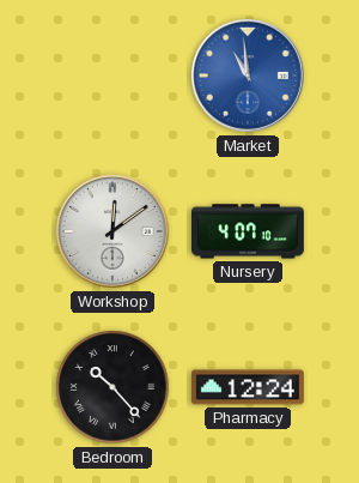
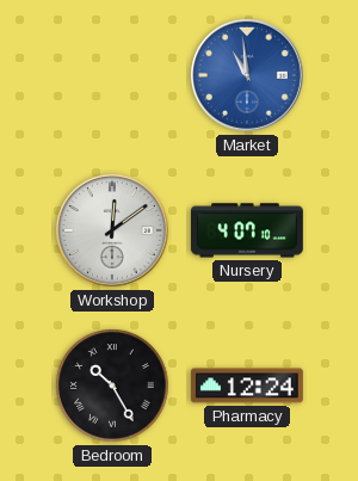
Bedroom: 10:23 -> 10:25
